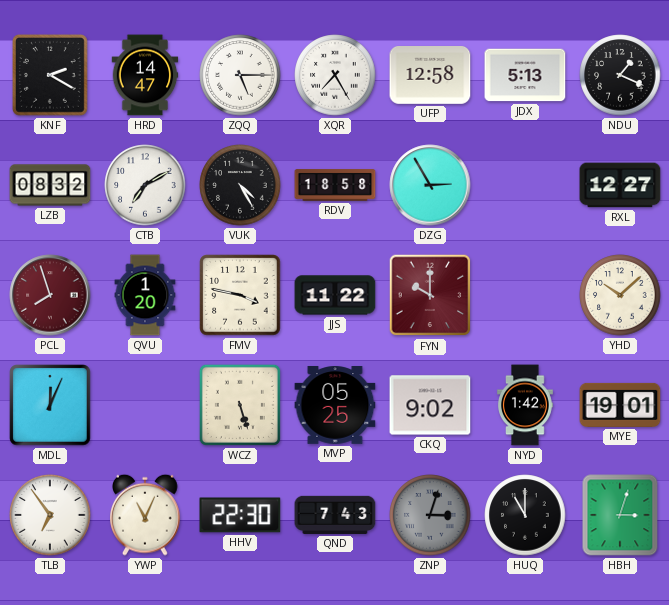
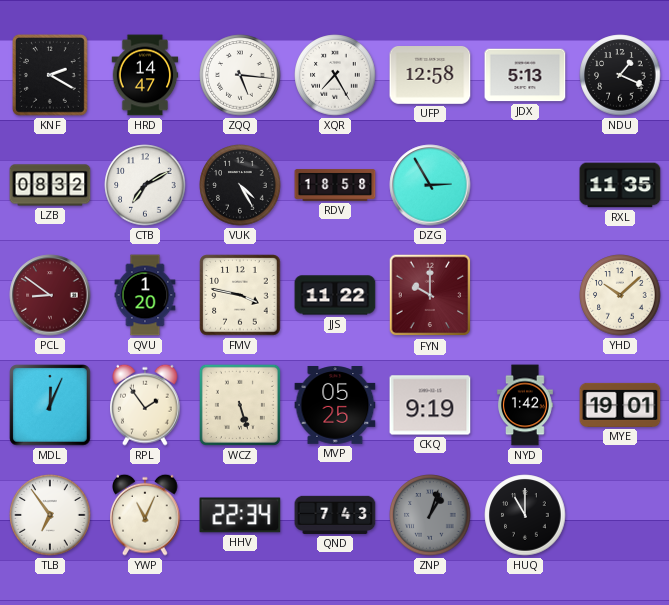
ZQQ: 5:15 -> 5:16
RXL: 12:27 -> 11:35
PCL: 7:57 -> 8:51
RPL: none -> 1:54
CKQ: 9:02 -> 9:19
HHV: 22:30 -> 22:34
ZNP: 3:03 -> 1:03
HBH: 3:03 -> none
